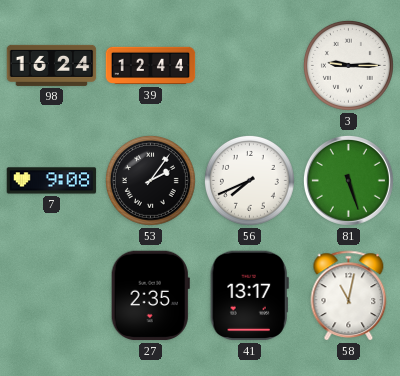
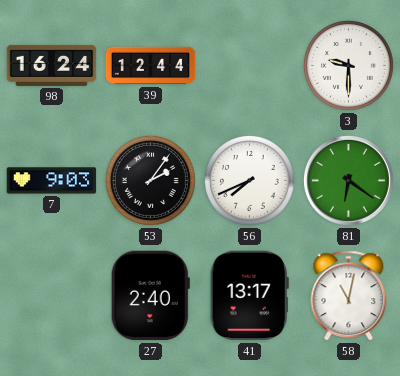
3: 9:15 -> 9:30
7: 9:08 -> 9:03
81: 5:27 -> 6:21
27: 2:35 -> 2:40
